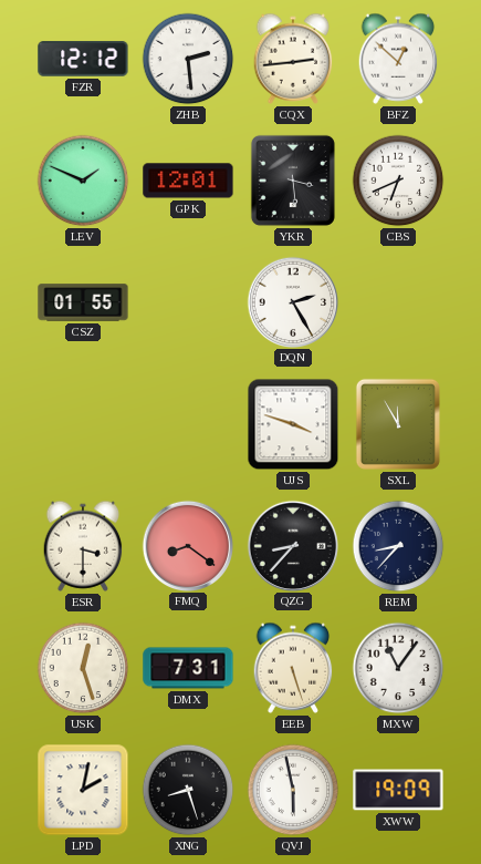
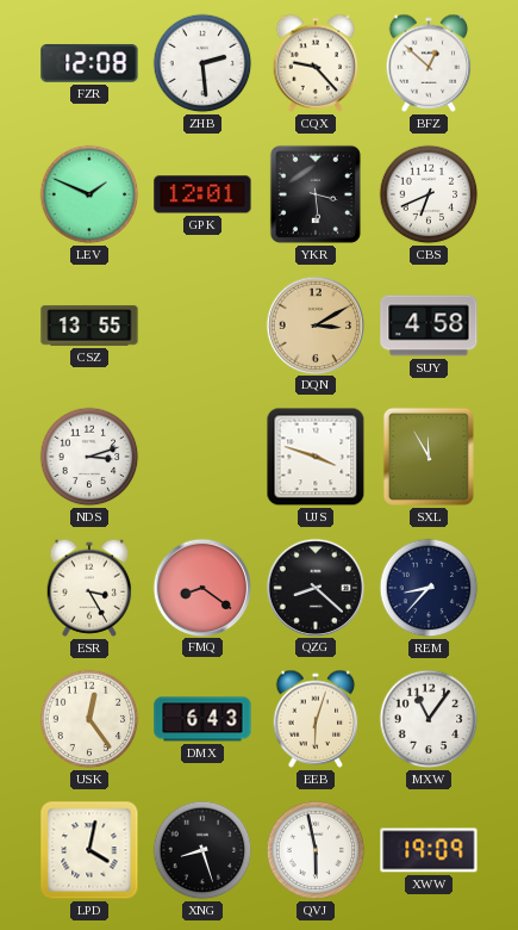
FZR: 12:12 -> 12:08
CQX: 2:44 -> 9:23
CSZ: 01:55 -> 13:55
DQN: 2:25 -> 3:10
DQN dial: white -> champagne
SUY: none -> 4:58
NDS: none -> 3:12
ESR: 3:30 -> 3:25
QZG: 8:37 -> 8:22
USK: 12:27 -> 12:24
DMX: 7:31 -> 6:43
EEB: 5:27 -> 6:03
LPD: 2:02 -> 4:02
